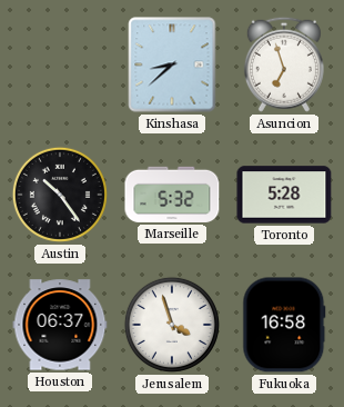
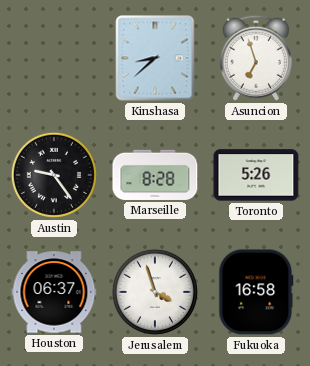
Austin: 10:24 -> 9:24
Marseille: 5:32 -> 8:28
Toronto: 5:28 -> 5:26
